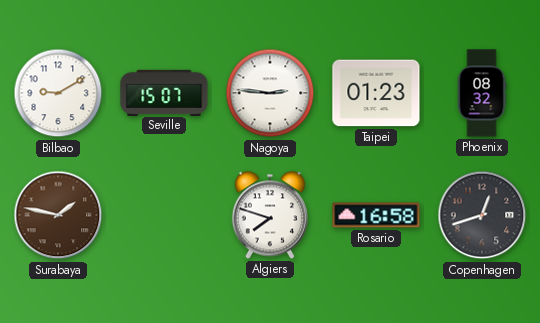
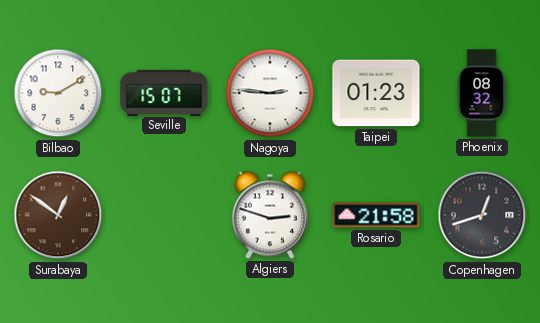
Surabaya: 1:47 -> 12:51
Algiers: 7:48 -> 2:48
Rosario: 16:58 -> 21:58
